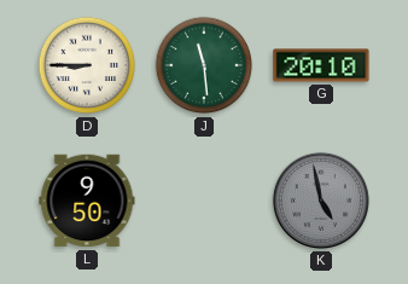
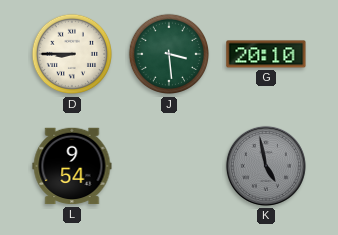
J: 11:29 -> 3:29
L: 9:50 -> 9:54
